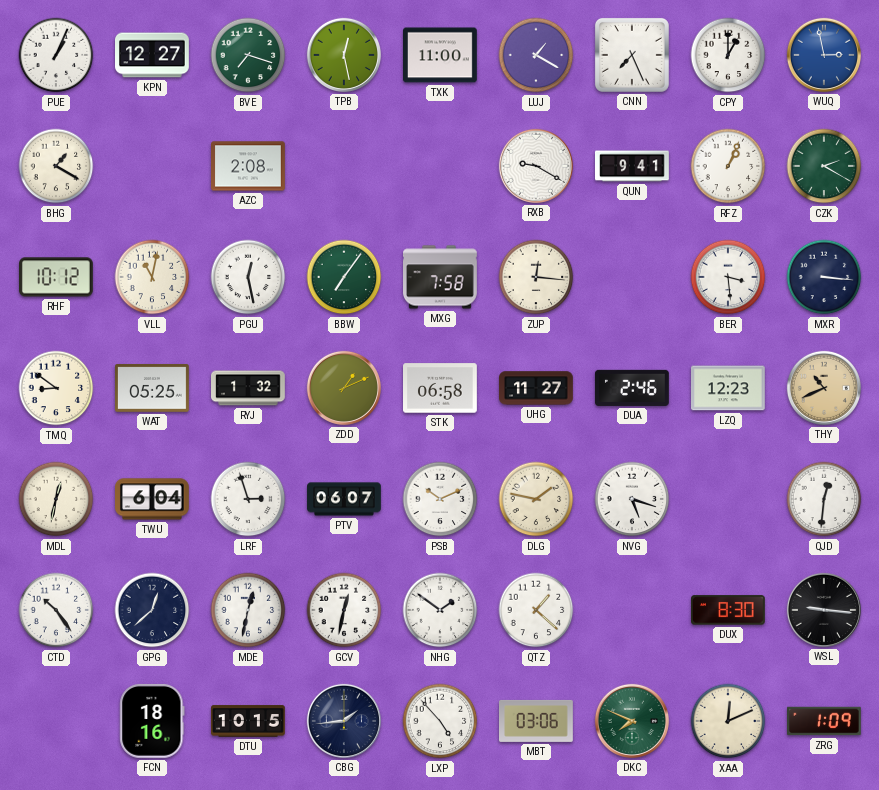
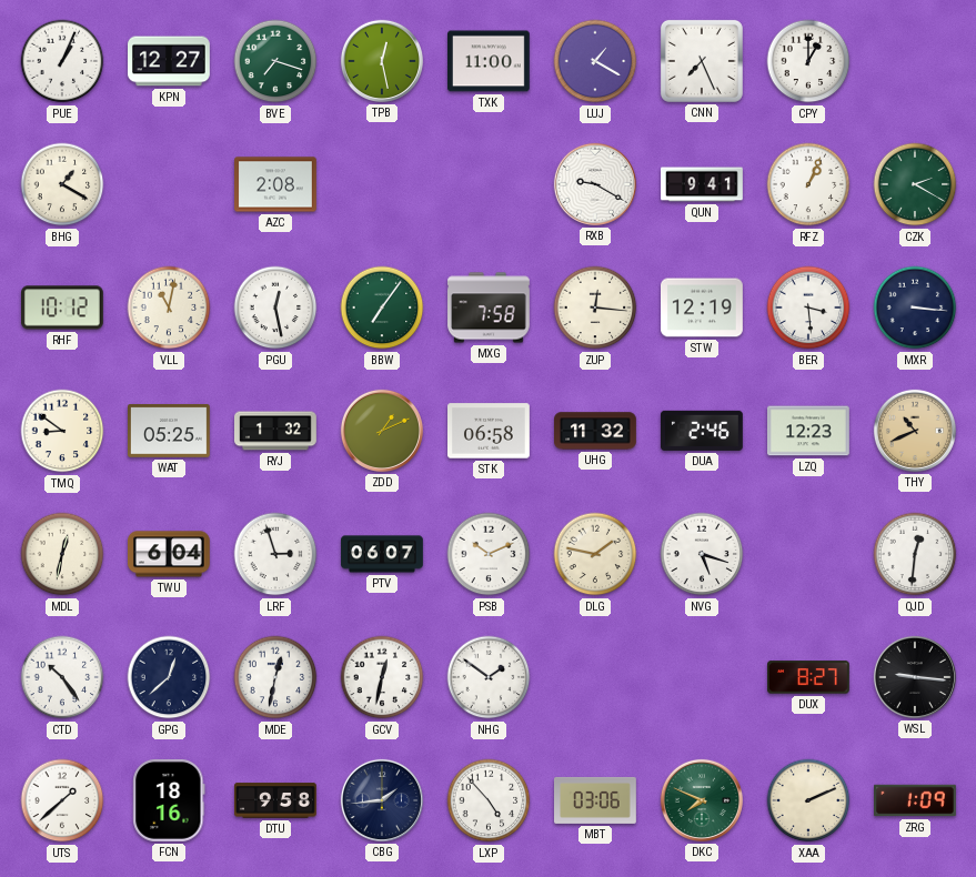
WUQ: 2:58 -> none
STW: none -> 12:19
UHG: 11:27 -> 11:32
QTZ: 1:22 -> none
DUX: 8:30 -> 8:27
UTS: none -> 1:38
DTU: 10:15 -> 9:58
XAA: 12:11 -> 2:11
